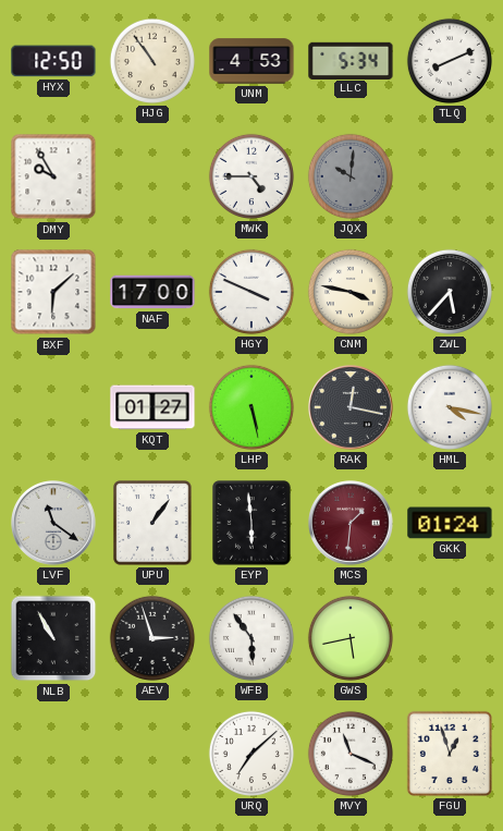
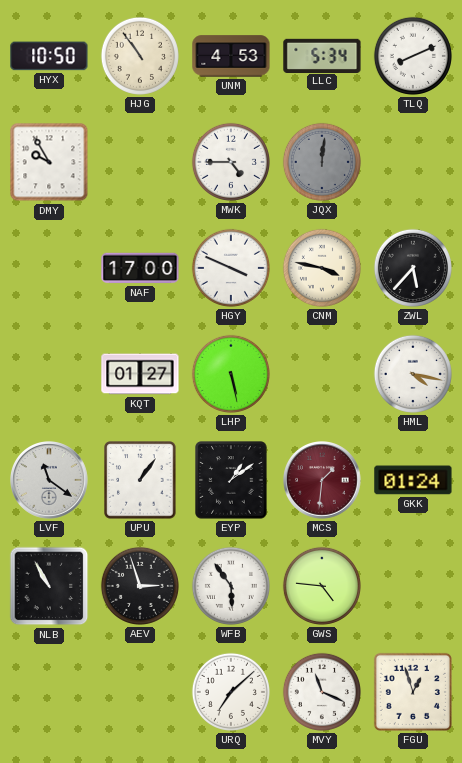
HYX: 12:50 -> 10:50
JQX: 10:01 -> 12:01
BXF: 6:08 -> none
RAK: 12:17 -> none
EYP: 5:59 -> 1:09
GWS: 5:43 -> 4:46
